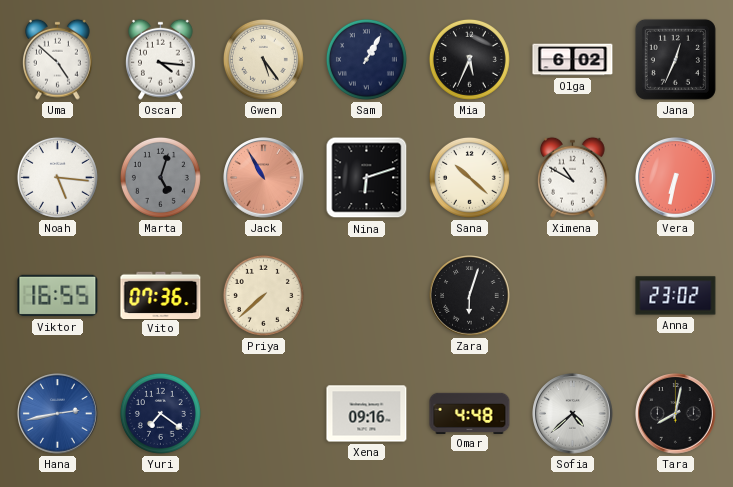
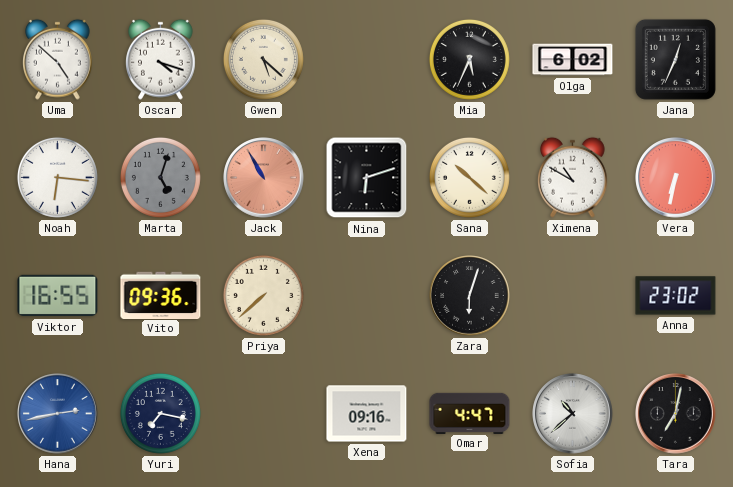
Oscar: 4:16 -> 4:18
Gwen: 5:24 -> 5:22
Sam: 1:05 -> none
Noah: 5:16 -> 6:16
Vito: 07:36 -> 09:36
Yuri: 7:21 -> 7:17
Omar: 4:48 -> 4:47
Sofia: 4:38 -> 10:38
Tara: 8:02 -> 7:02
